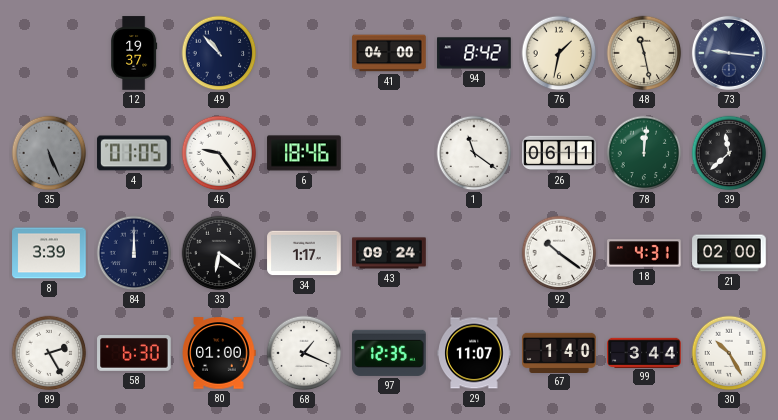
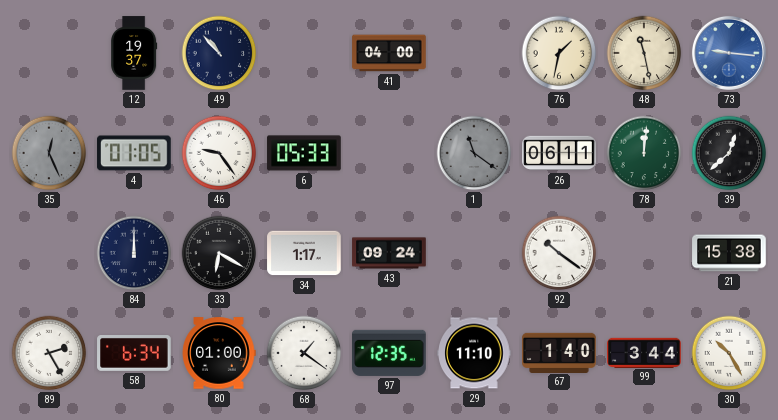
94: 8:42 -> none
73 dial: navy -> blue
35: 5:26 -> 12:26
6: 18:46 -> 05:33
1 dial: white -> grey
39: 11:38 -> 12:38
8: 3:39 -> none
33: 6:21 -> 6:20
18: 4:31 -> none
21: 02:00 -> 15:38
58: 6:30 -> 6:34
68: 1:19 -> 1:21
29: 11:07 -> 11:10
